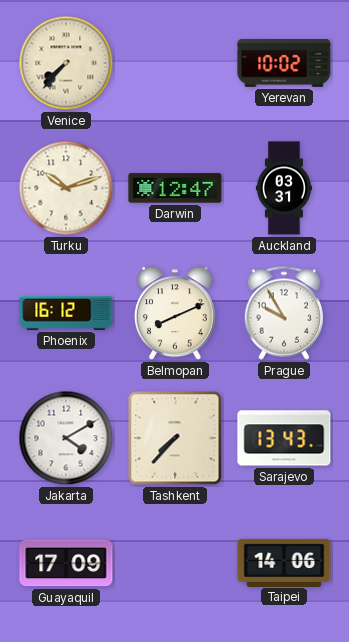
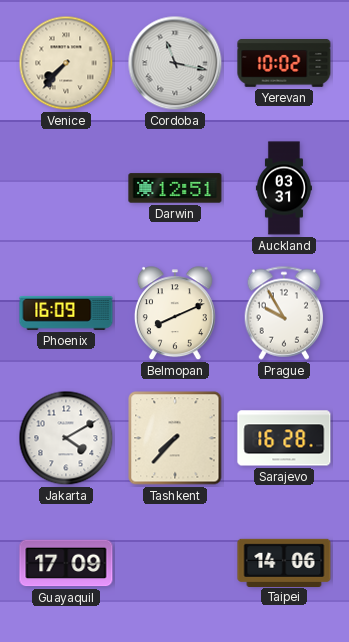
Cordoba: none -> 11:17
Turku: 10:12 -> none
Darwin: 12:47 -> 12:51
Phoenix: 16:12 -> 16:09
Sarajevo: 13:43 -> 16:28
